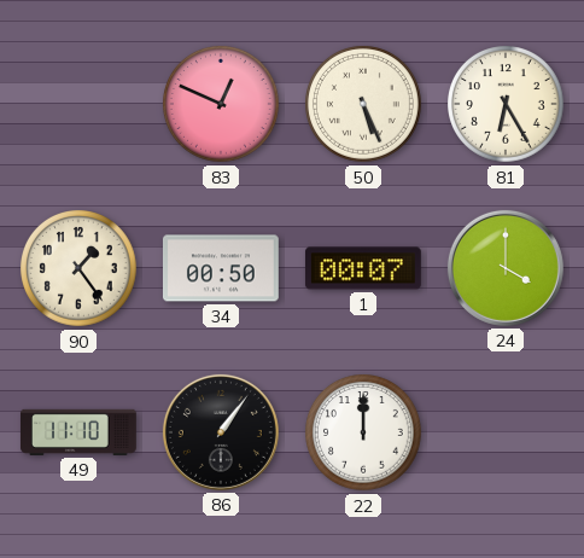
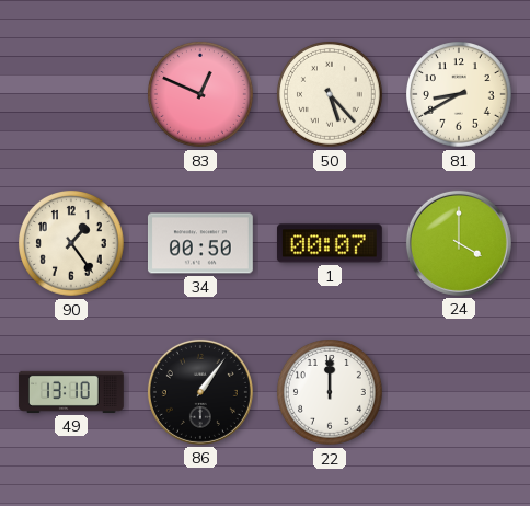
50: 5:26 -> 5:23
81: 6:25 -> 8:40
49: 11:10 -> 13:10
